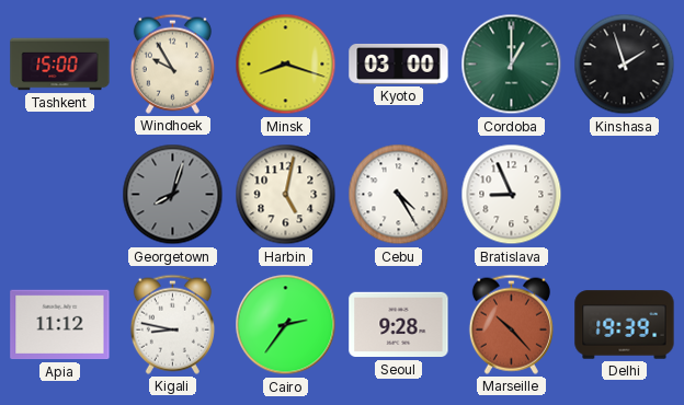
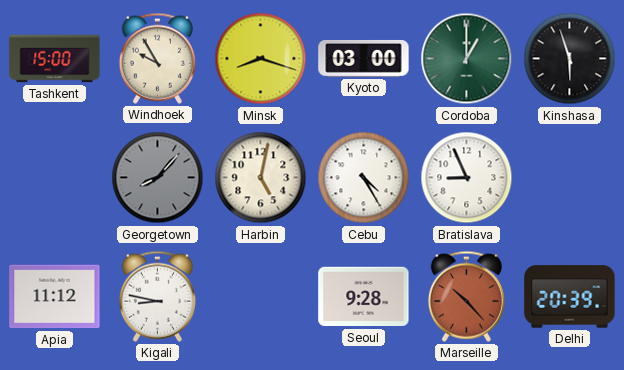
Kinshasa: 1:57 -> 5:57
Georgetown: 8:03 -> 8:07
Cairo: 2:36 -> none
Delhi: 19:39 -> 20:39
